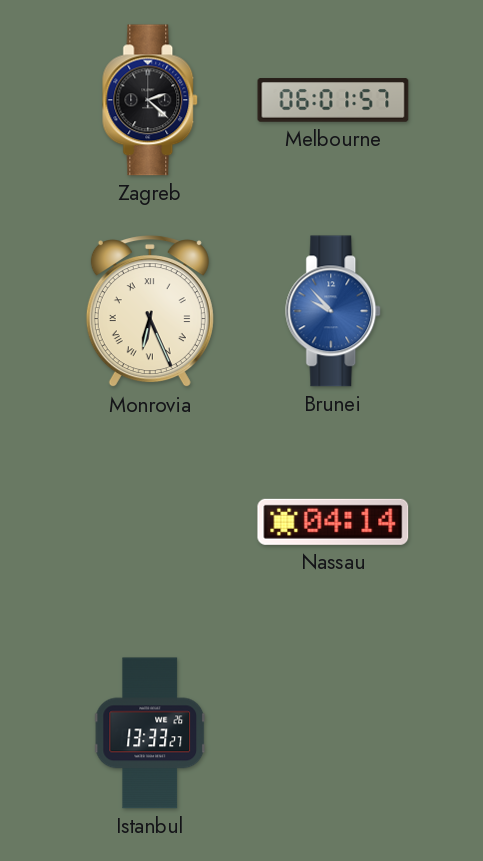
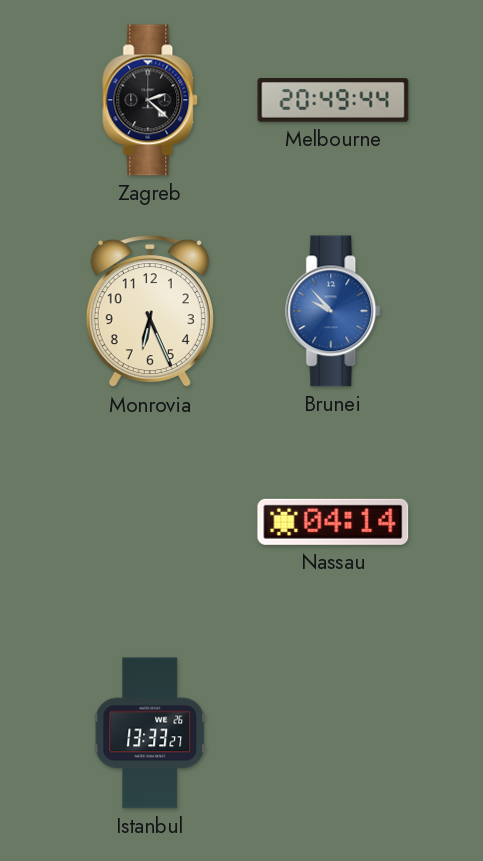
Melbourne: 06:01 -> 20:49
Monrovia numerals: Roman -> Arabic
